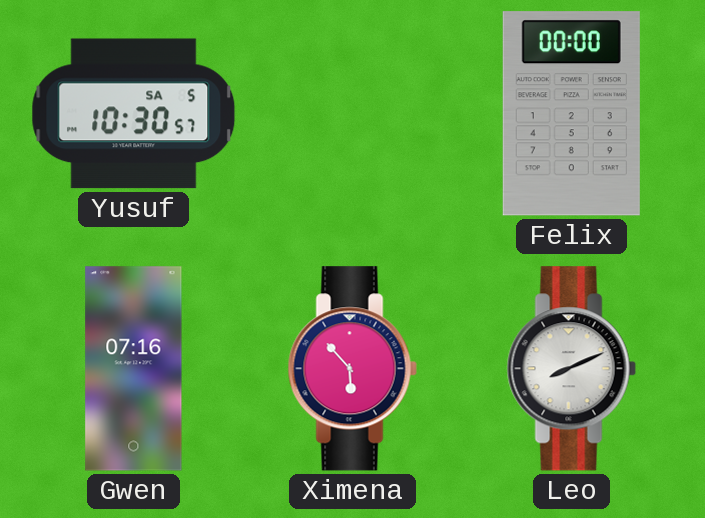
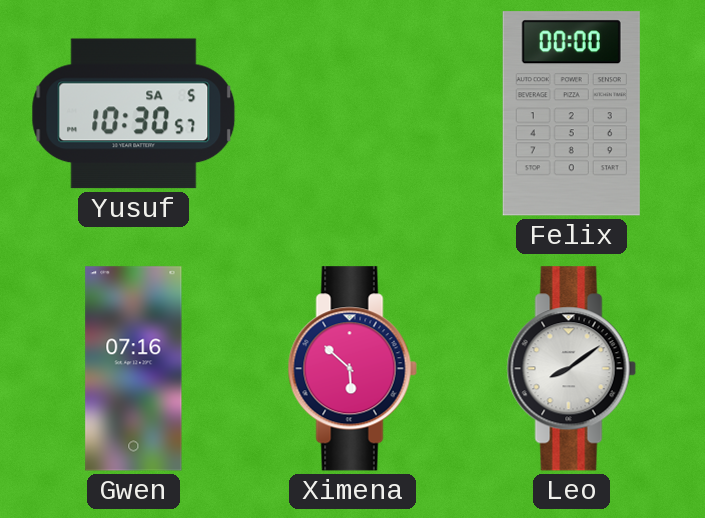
Ximena: 5:53 -> 5:52
Leo: 8:11 -> 8:09
